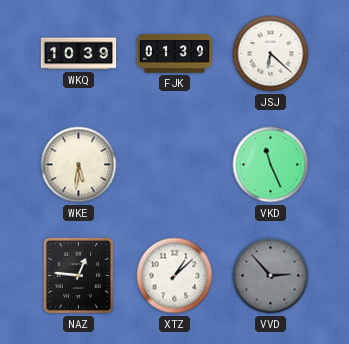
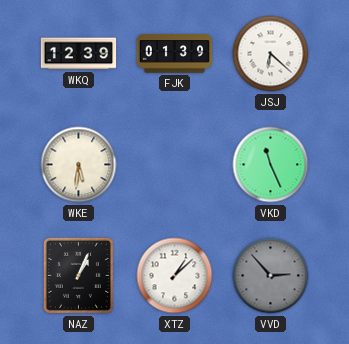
WKQ: 10:39 -> 12:39
NAZ: 12:46 -> 1:04
